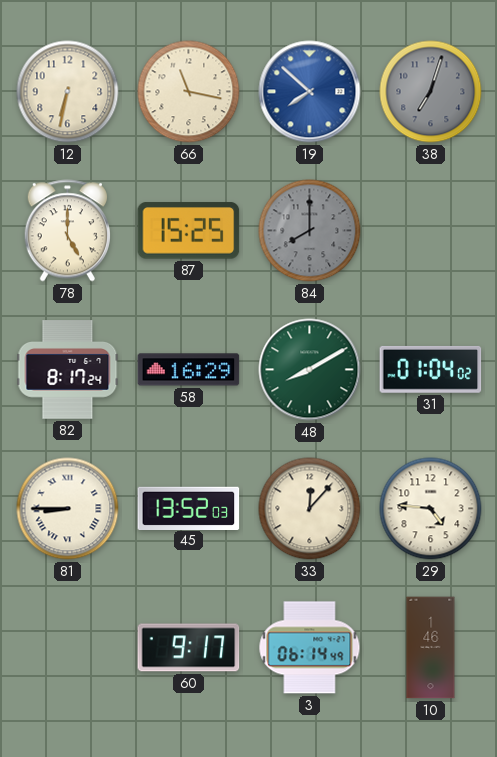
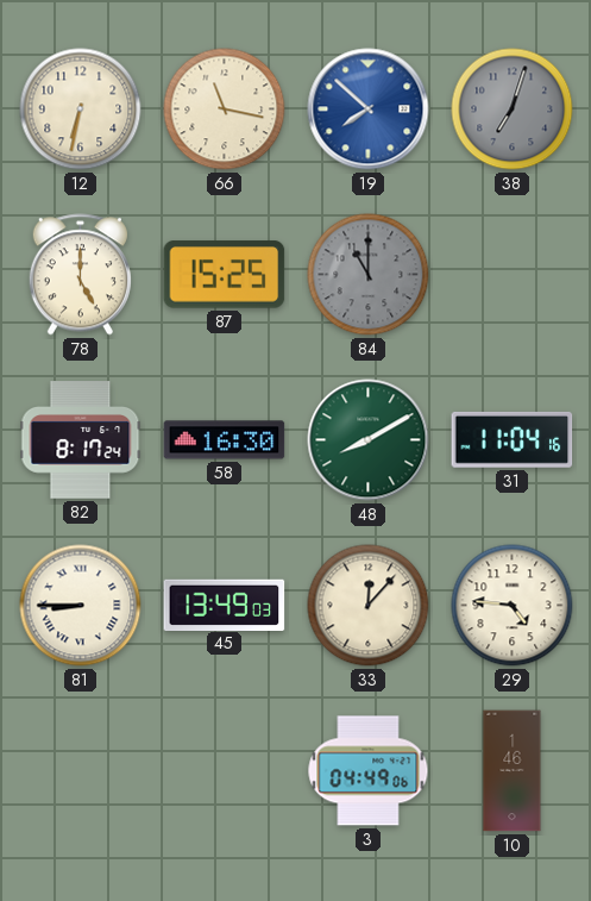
84: 8:00 -> 11:00
58: 16:29 -> 16:30
31: 01:04 -> 11:04
45: 13:52 -> 13:49
60: 9:17 -> none
3: 06:14 -> 04:49
